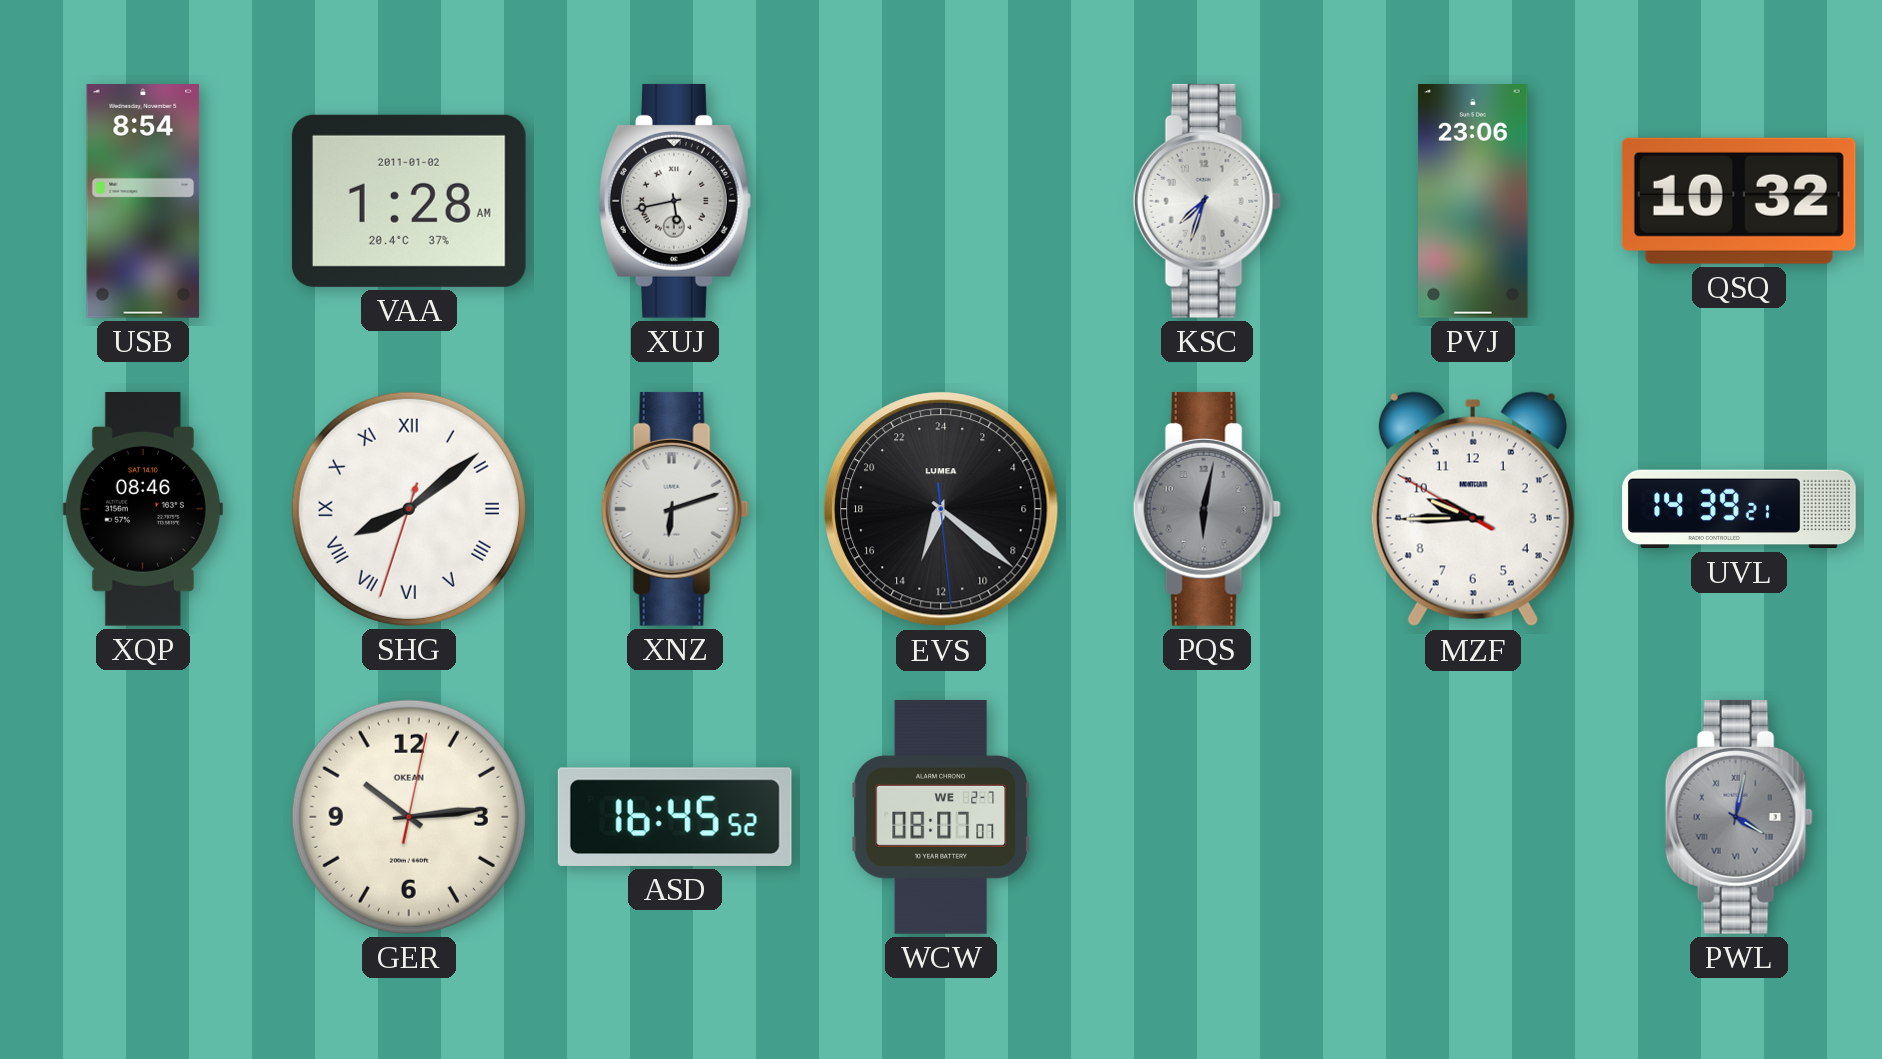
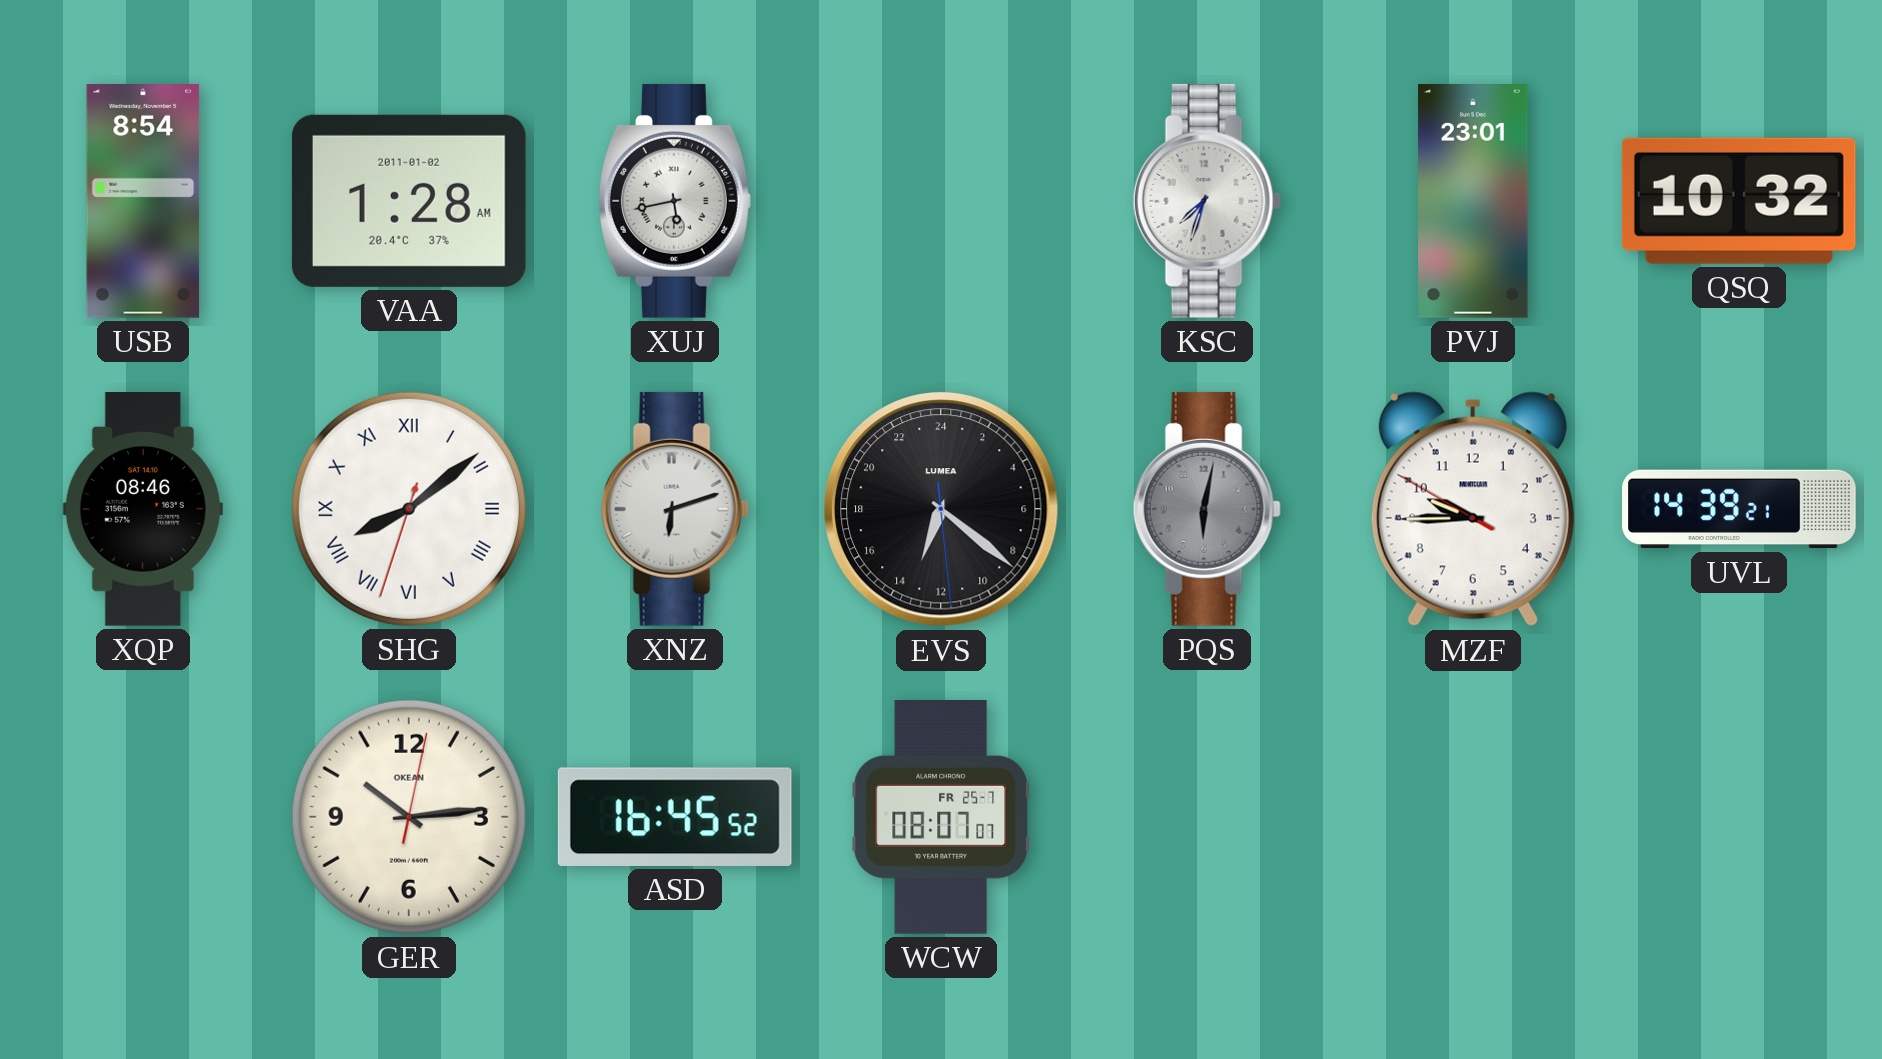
PVJ: 23:06 -> 23:01
WCW date: WE 2-7 -> FR 25-7
PWL: 4:02 -> none
